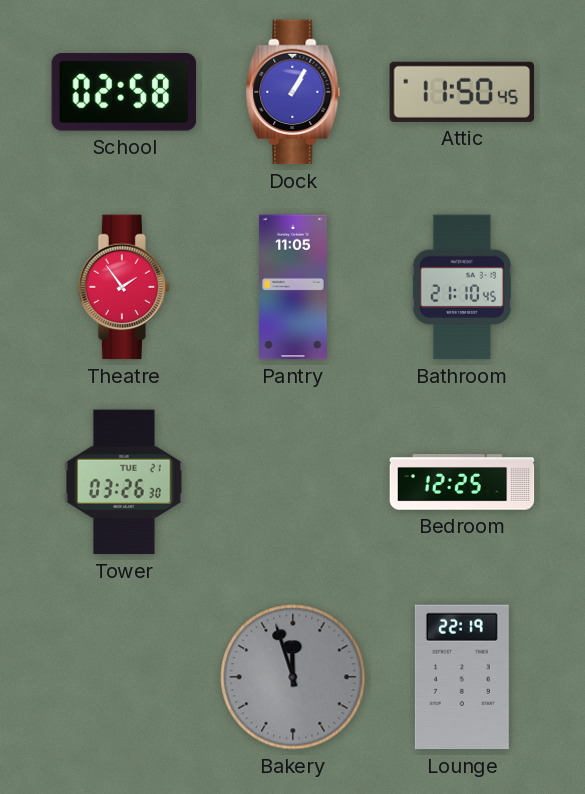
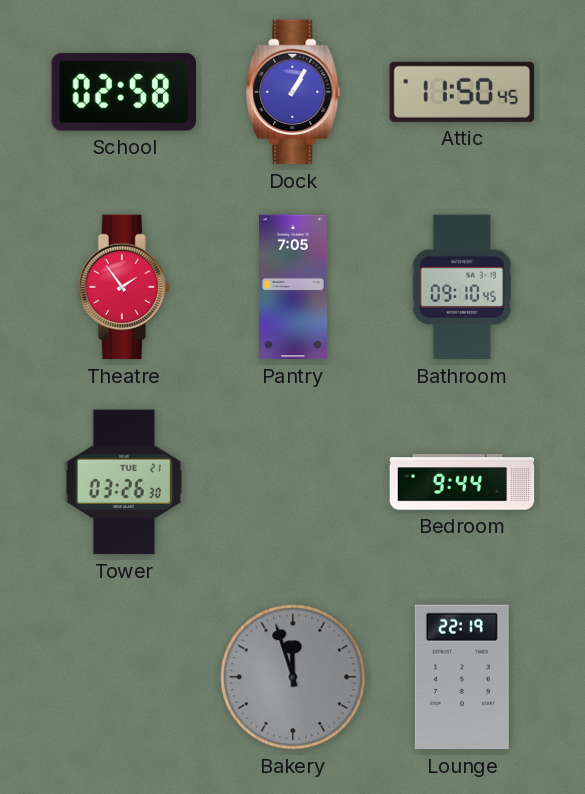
Pantry: 11:05 -> 7:05
Bathroom: 21:10 -> 09:10
Bedroom: 12:25 -> 9:44
